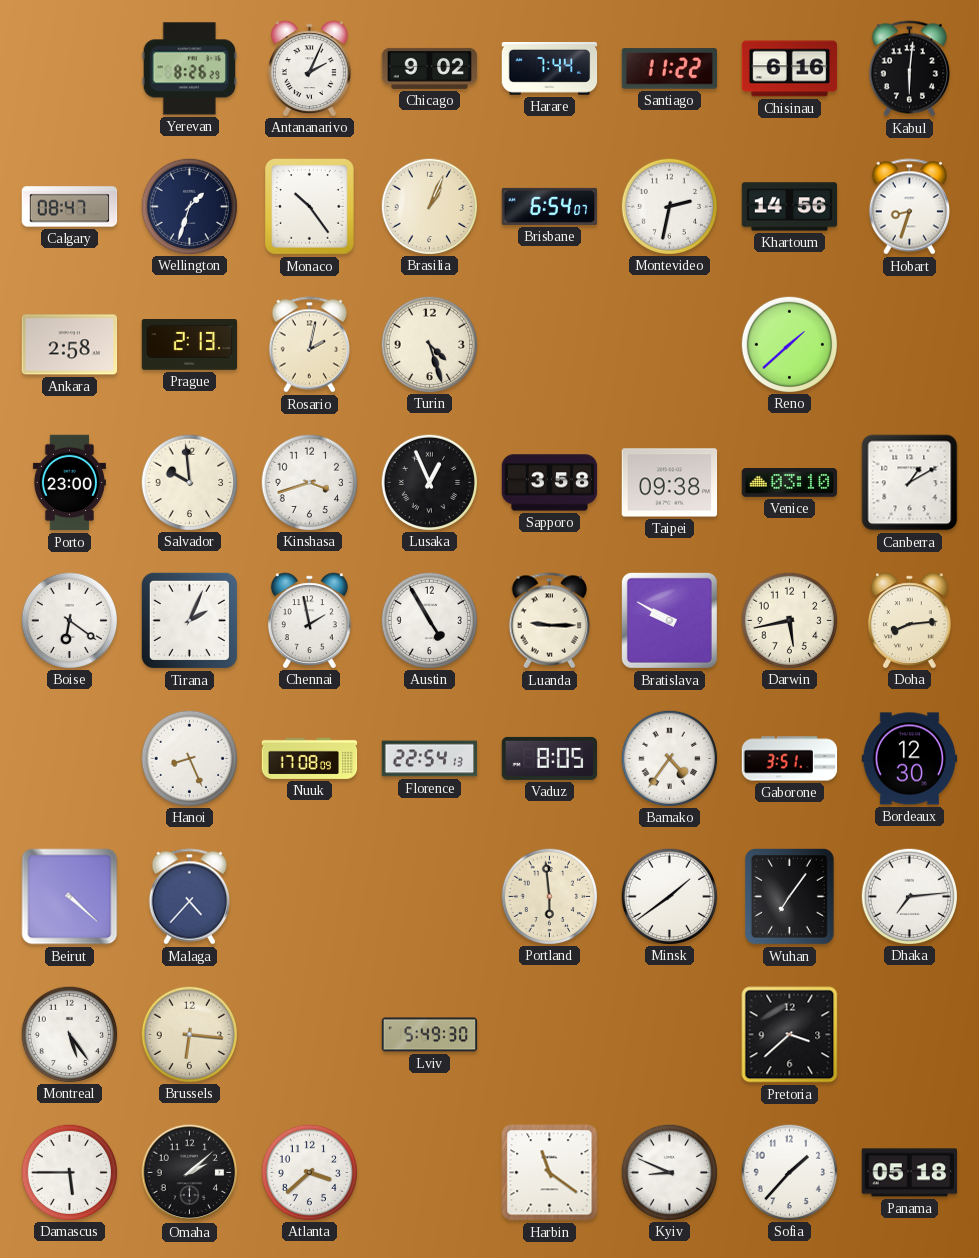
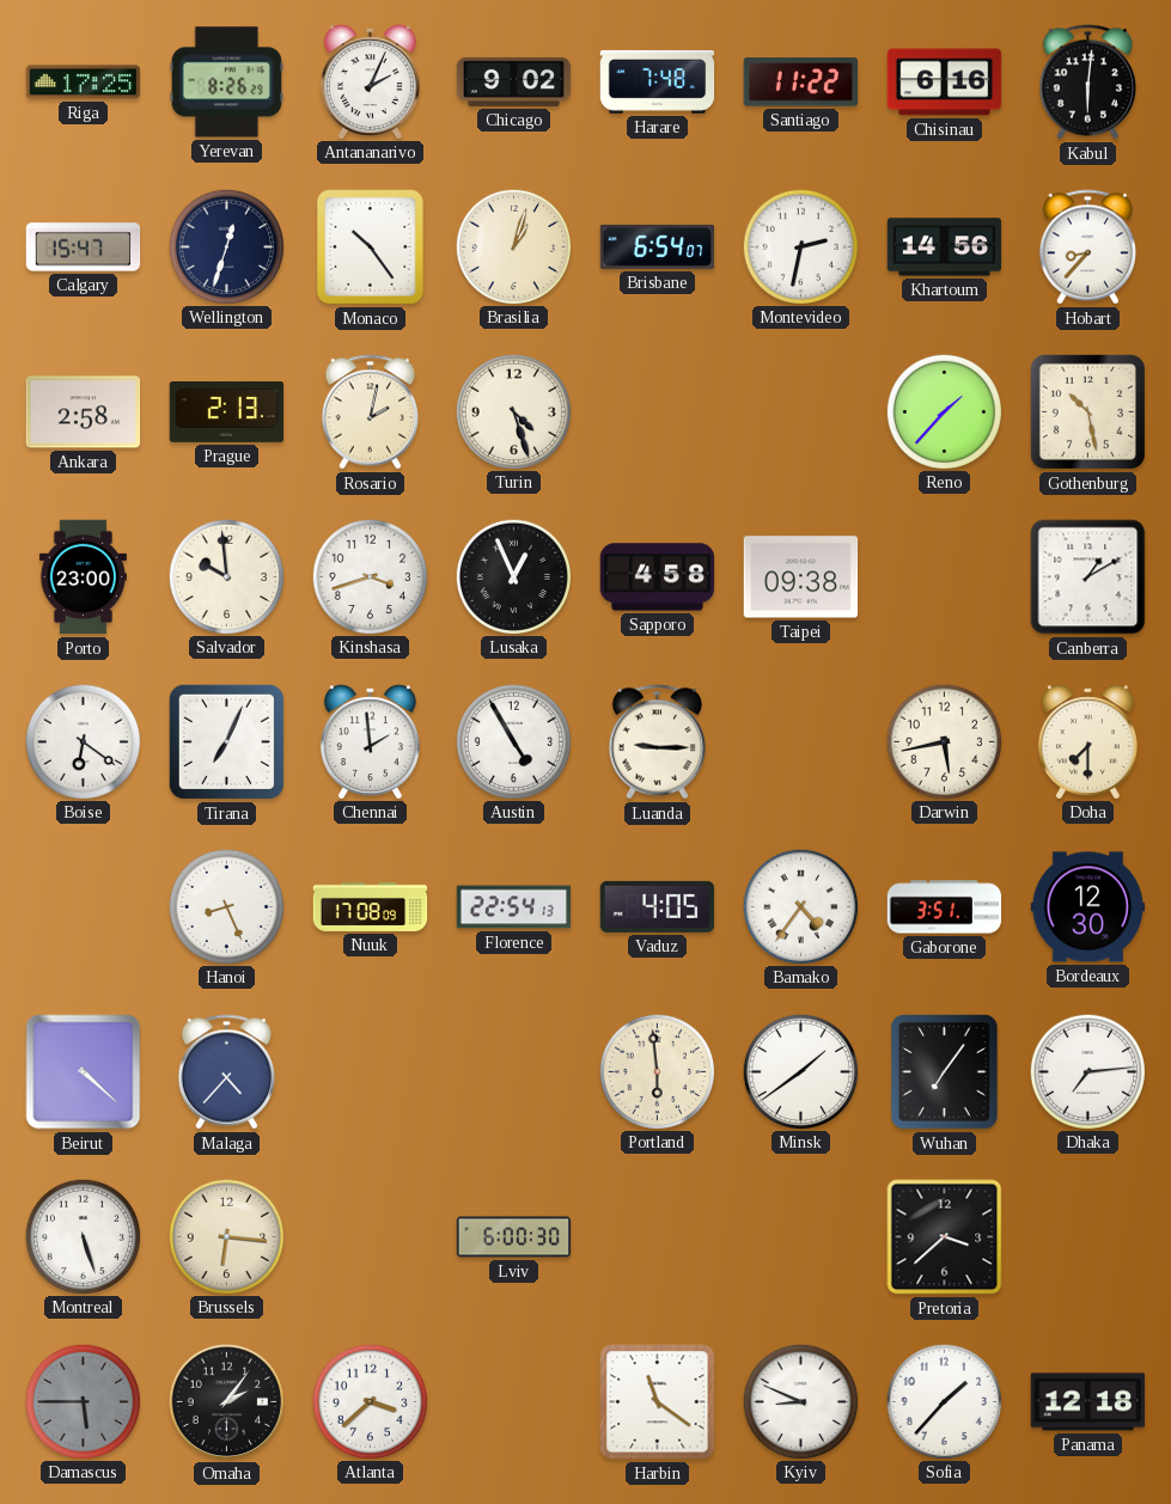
Riga: none -> 17:25
Harare: 7:44 -> 7:48
Calgary: 08:47 -> 15:47
Wellington: 1:33 -> 12:33
Brasilia: 1:04 -> 1:03
Hobart: 8:33 -> 8:37
Reno: 1:38 -> 1:37
Gothenburg: none -> 10:28
Sapporo: 3:58 -> 4:58
Venice: 03:10 -> none
Tirana: 2:04 -> 7:04
Chennai: 1:58 -> 1:59
Bratislava: 9:50 -> none
Doha: 8:14 -> 7:30
Vaduz: 8:05 -> 4:05
Montreal: 5:24 -> 5:27
Lviv: 5:49 -> 6:00
Damascus dial: white -> grey
Omaha: 2:08 -> 2:06
Panama: 05:18 -> 12:18
